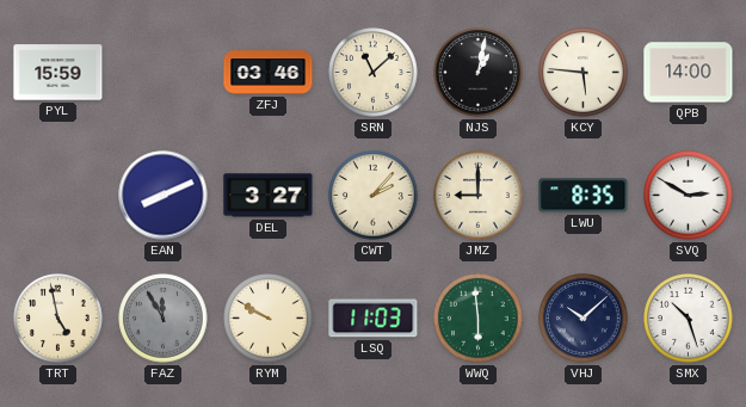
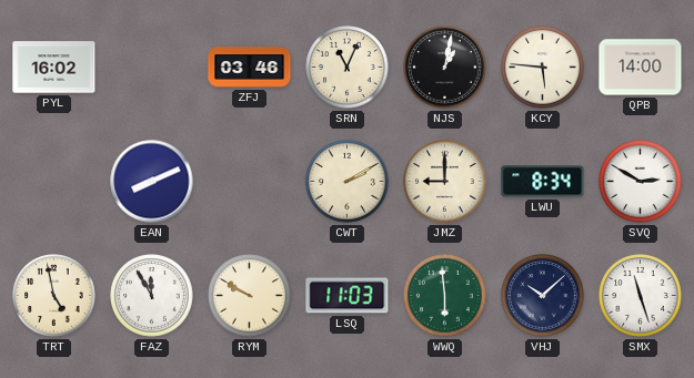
PYL: 15:59 -> 16:02
SRN: 11:08 -> 11:04
DEL: 3:27 -> none
CWT: 2:07 -> 2:10
LWU: 8:35 -> 8:34
FAZ dial: grey -> white
SMX: 10:27 -> 11:27
